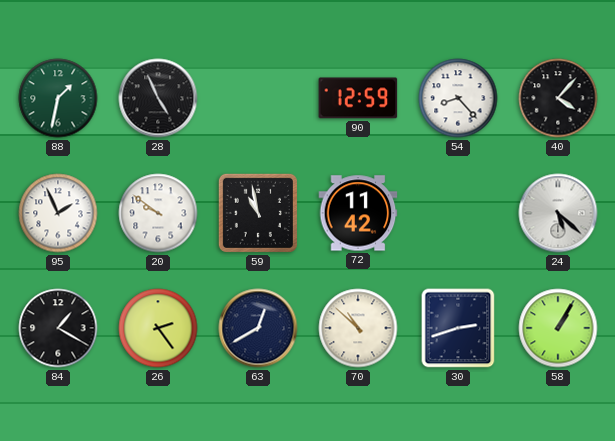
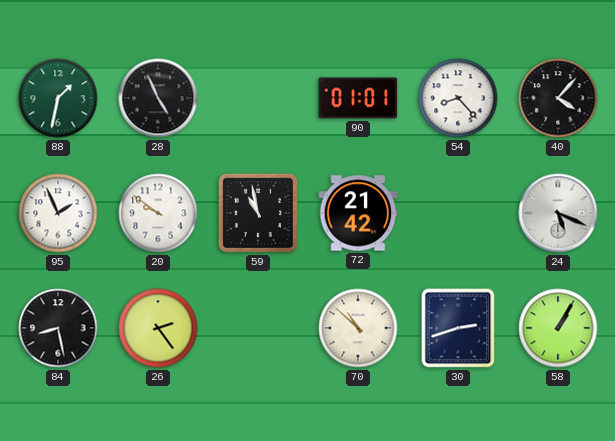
90: 12:59 -> 01:01
72: 11:42 -> 21:42
24: 5:22 -> 5:19
84: 1:20 -> 8:28
63: 12:40 -> none
